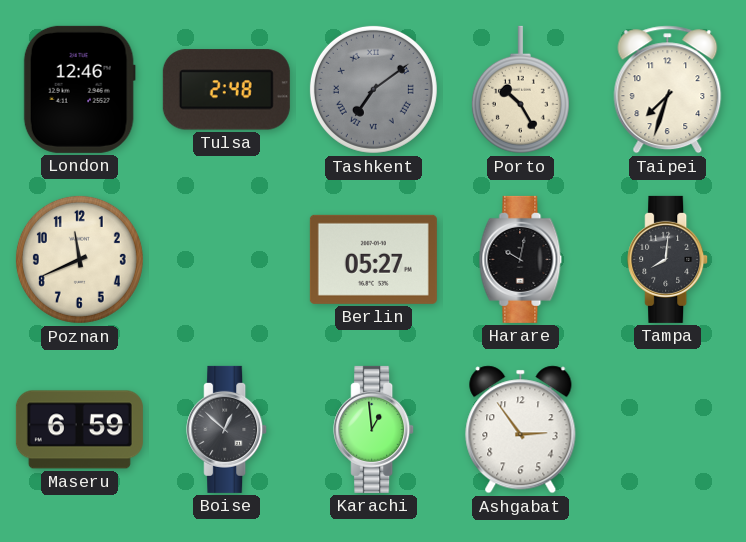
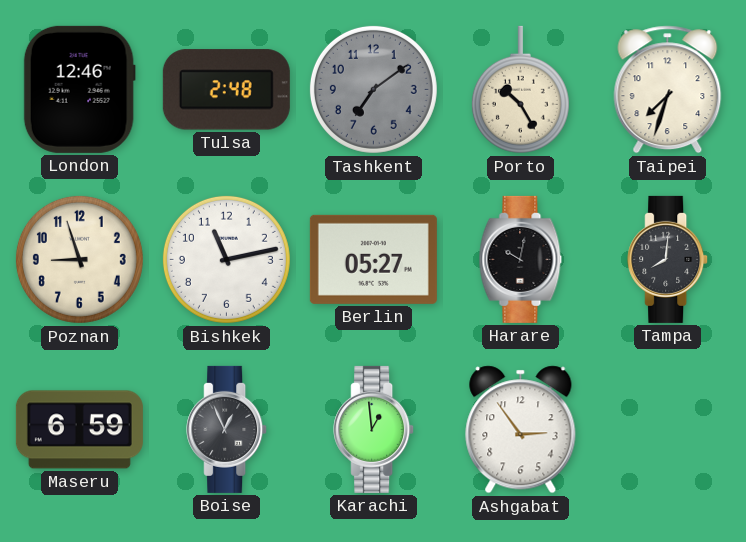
Tashkent numerals: Roman -> Arabic
Poznan: 11:41 -> 8:57
Bishkek: none -> 11:13
Boise: 12:52 -> 12:56
